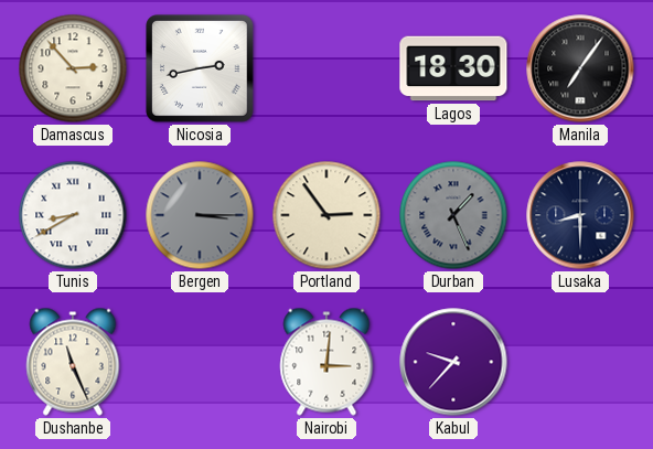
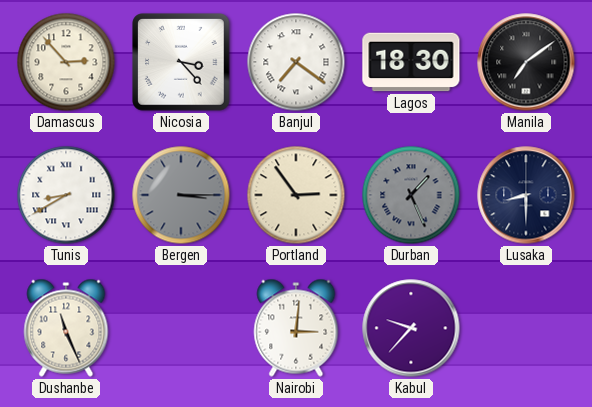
Nicosia: 2:43 -> 3:23
Banjul: none -> 7:21
Manila: 7:06 -> 7:09
